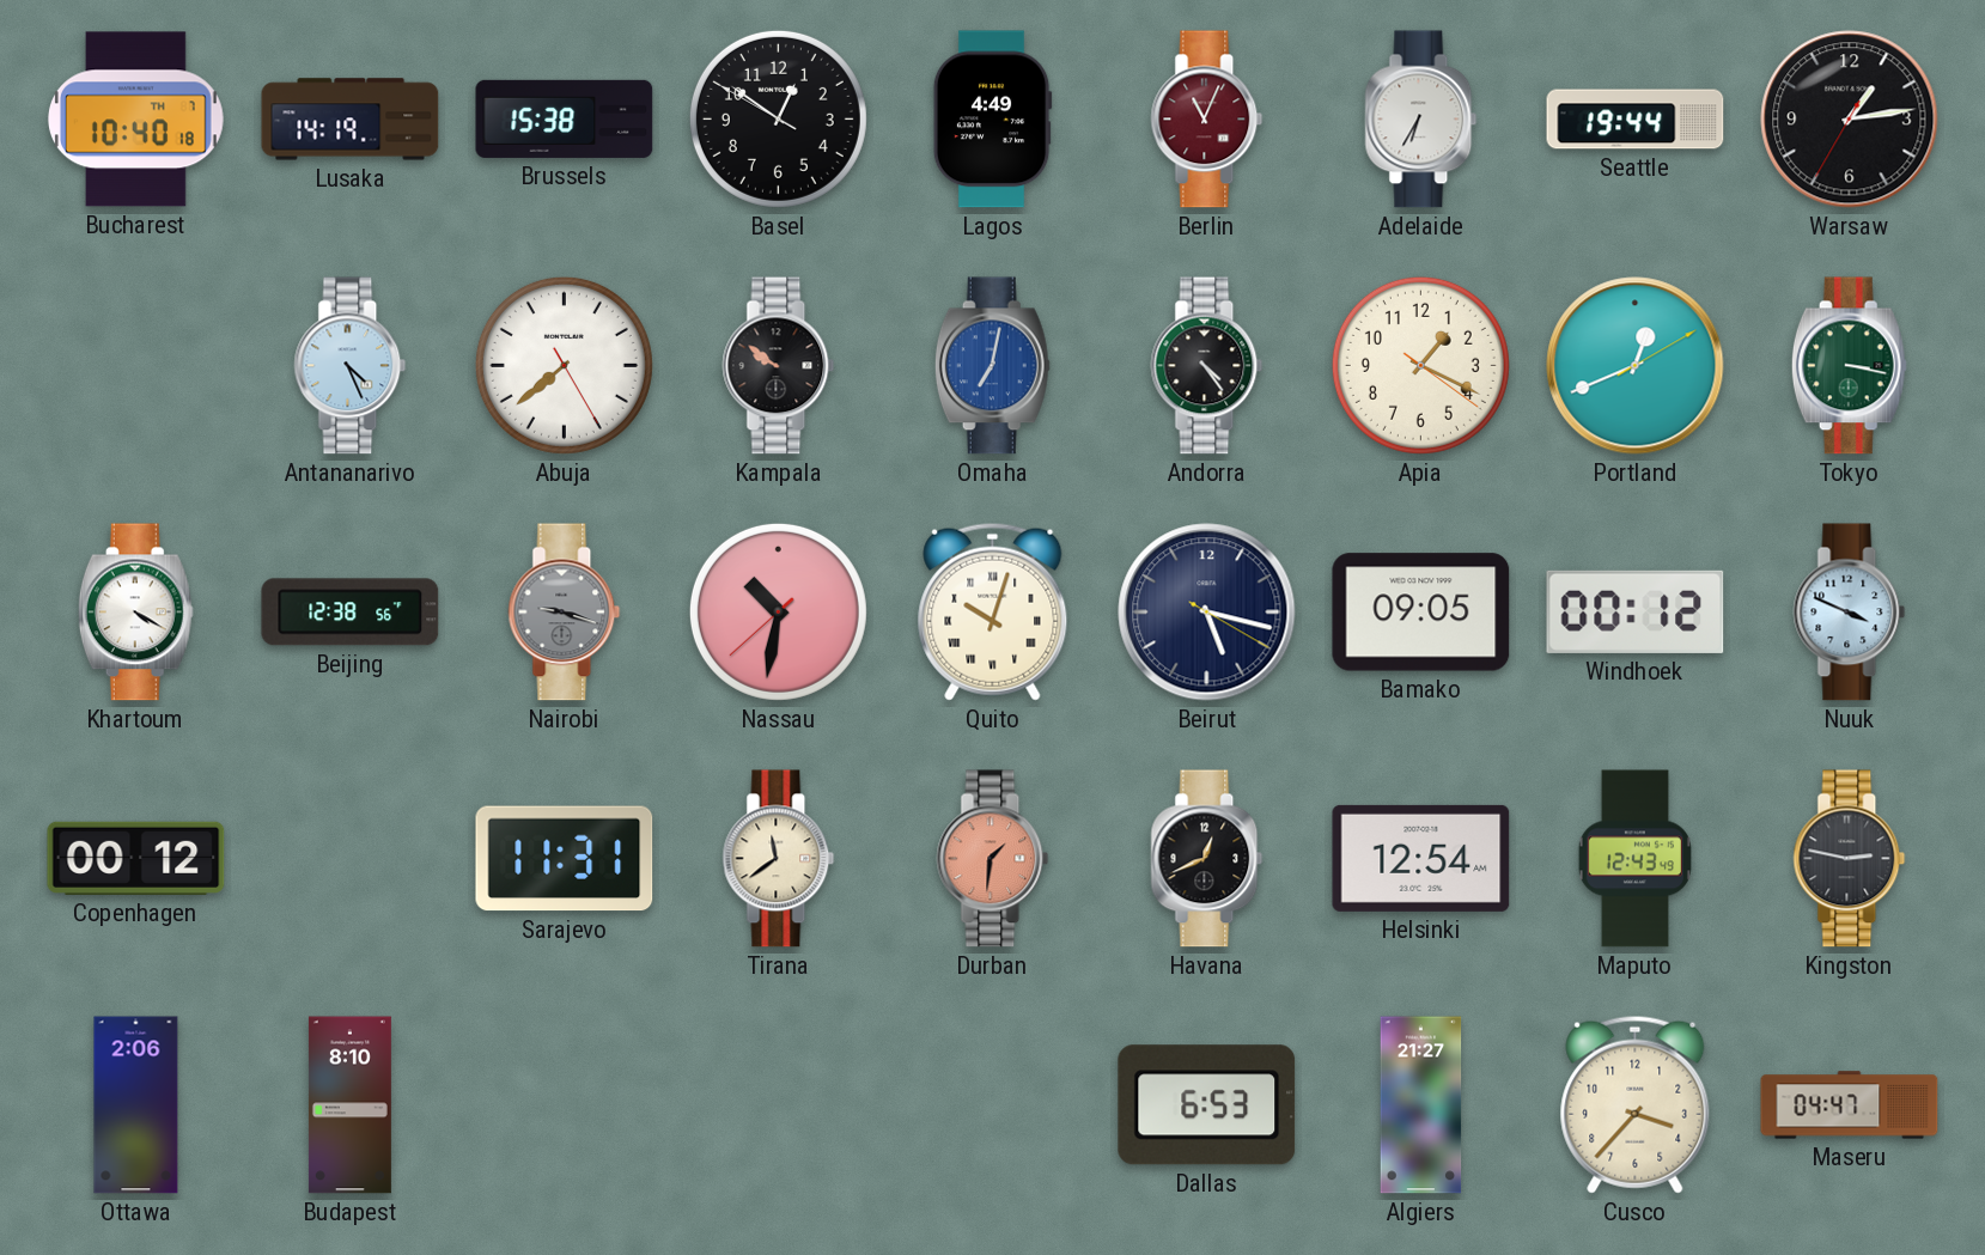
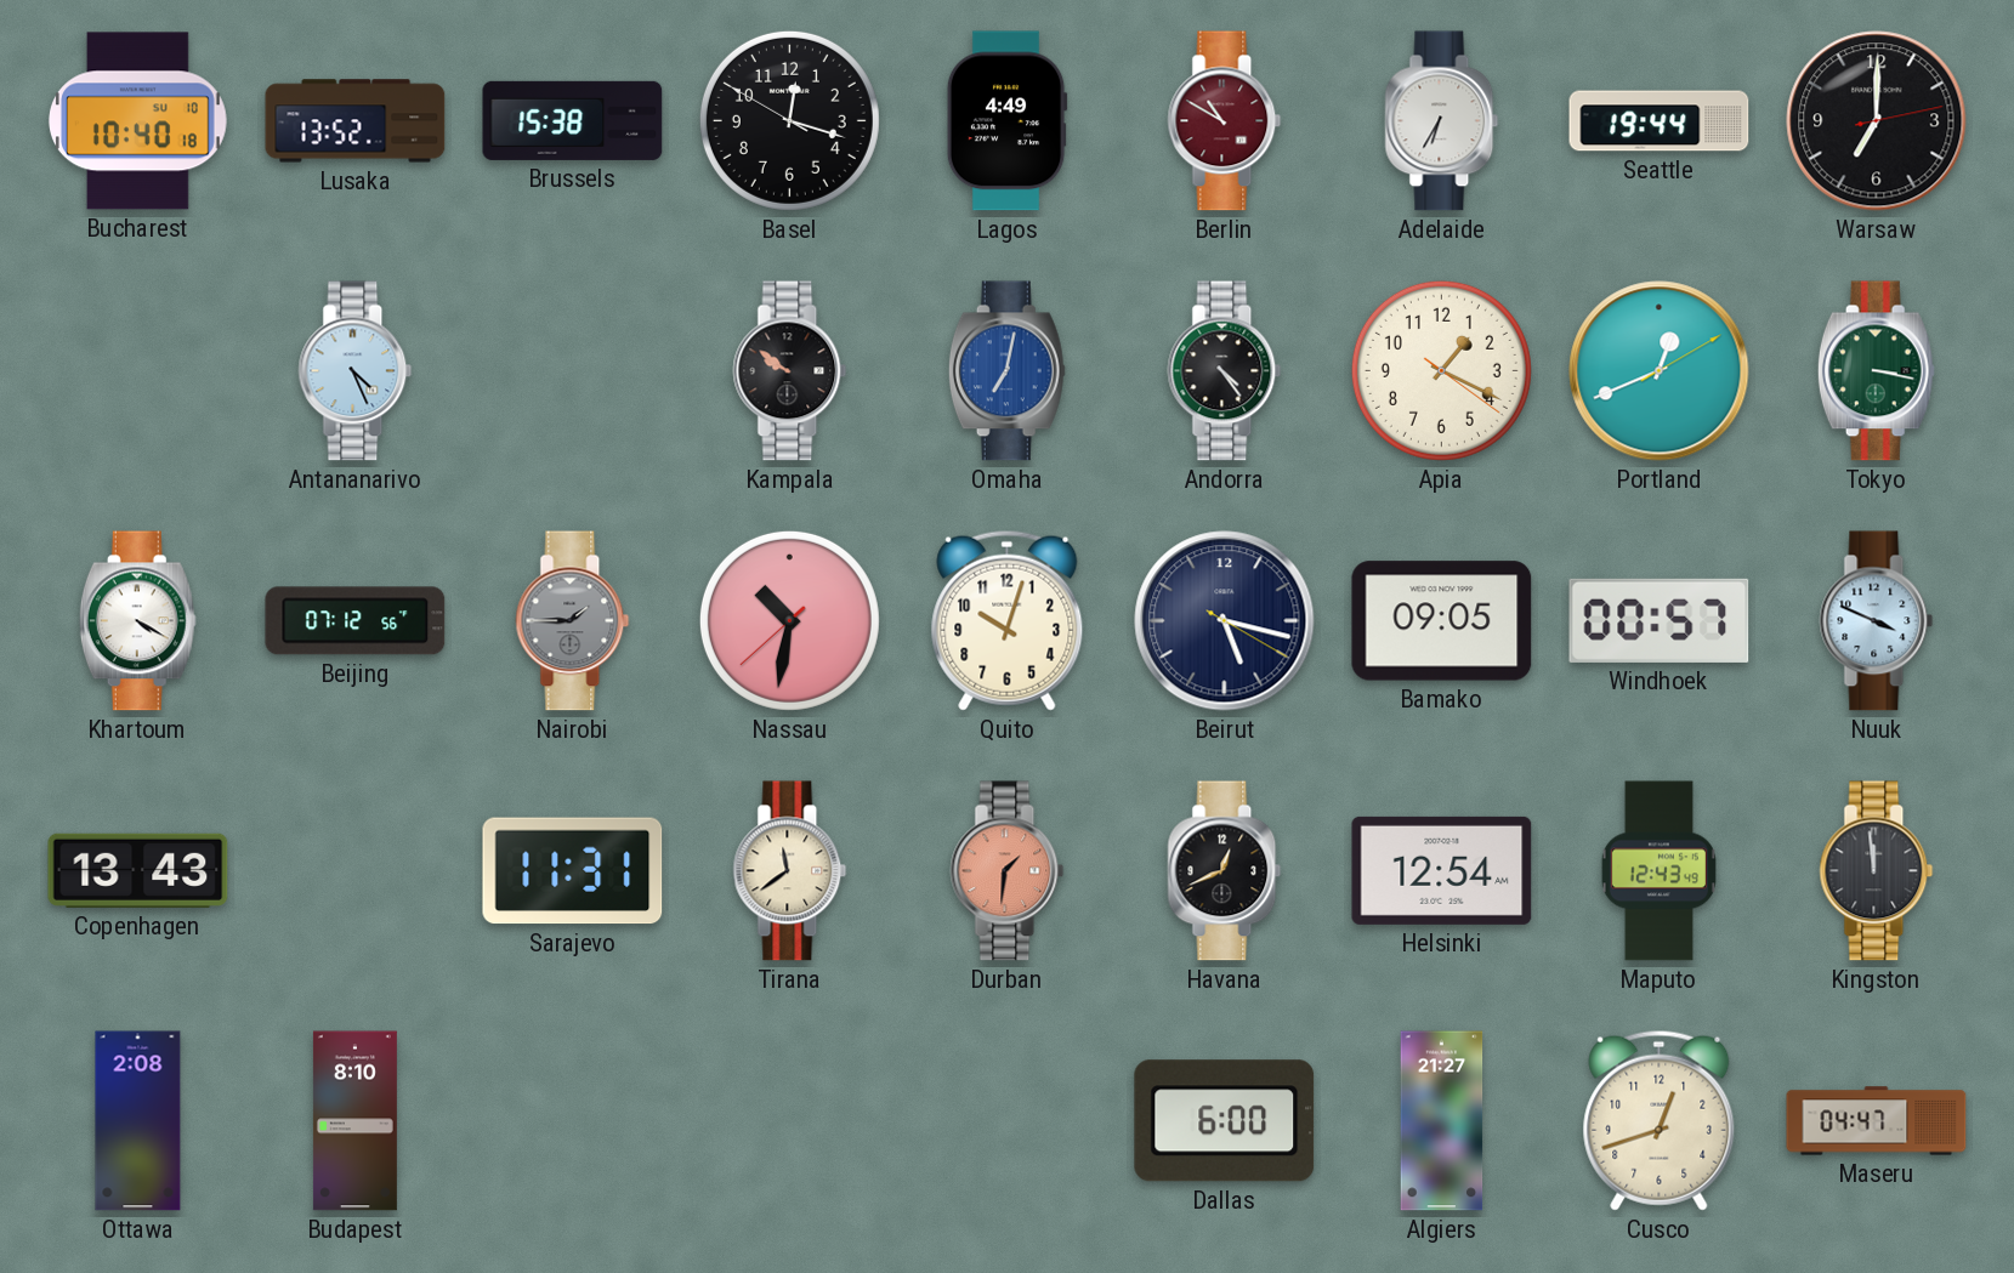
Bucharest date: TH 7 -> SU 10
Lusaka: 14:19 -> 13:52
Basel: 12:50 -> 12:17
Berlin: 11:04 -> 10:50
Warsaw: 1:13 -> 7:00
Abuja: 7:38 -> none
Beijing: 12:38 -> 07:12
Nairobi: 9:18 -> 1:45
Quito numerals: Roman -> Arabic
Windhoek: 00:12 -> 00:57
Copenhagen: 00:12 -> 13:43
Kingston: 2:47 -> 11:59
Ottawa: 2:06 -> 2:08
Dallas: 6:53 -> 6:00
Cusco: 3:37 -> 12:42
